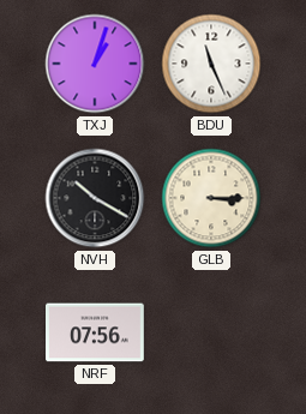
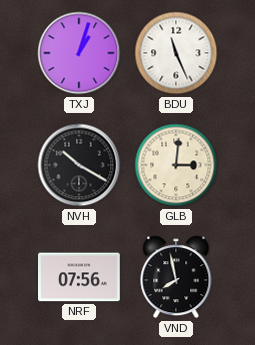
GLB: 3:15 -> 3:01
VND: none -> 7:58
